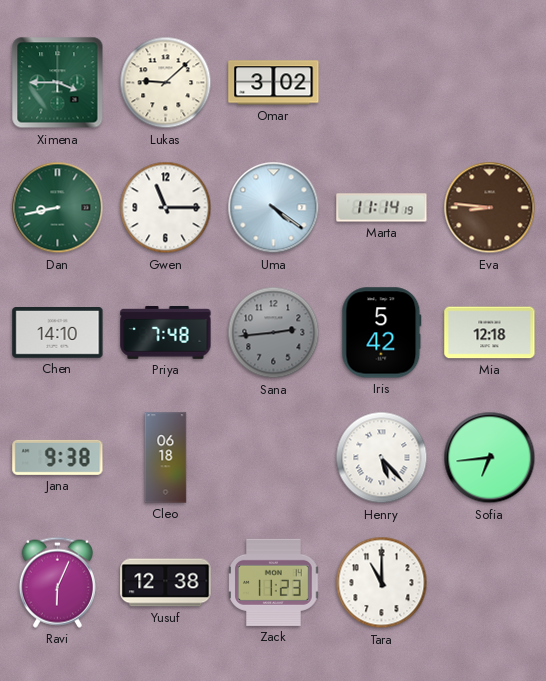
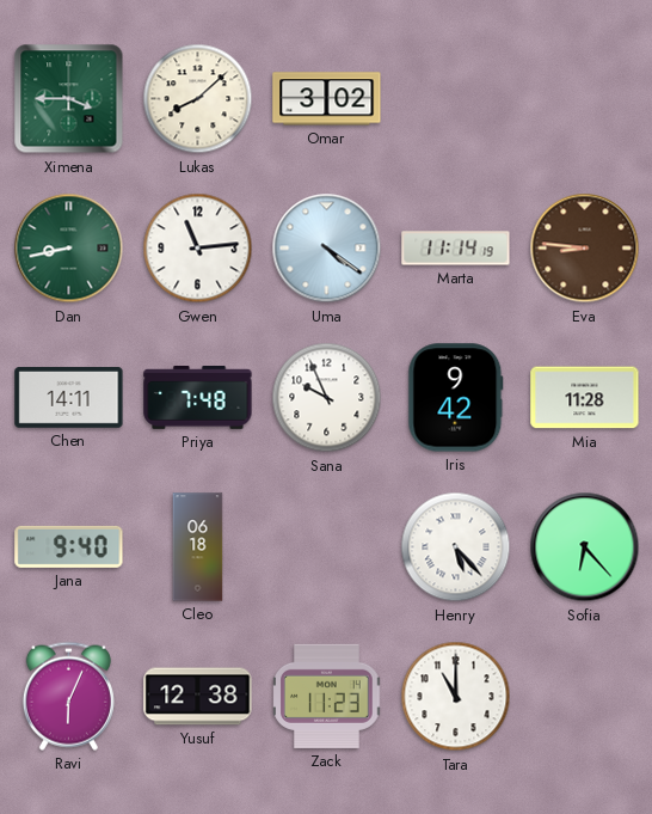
Lukas: 9:08 -> 8:08
Gwen: 11:15 -> 11:14
Chen: 14:10 -> 14:11
Sana: 2:44 -> 9:56
Sana dial: grey -> white
Iris: 5:42 -> 9:42
Mia: 12:18 -> 11:28
Jana: 9:38 -> 9:40
Sofia: 6:44 -> 6:23
